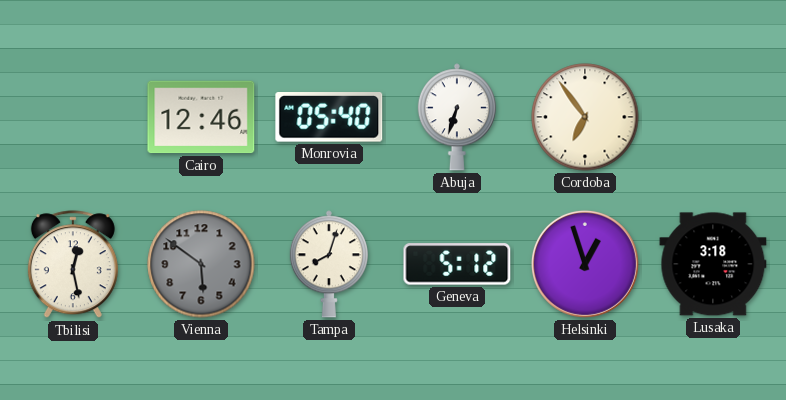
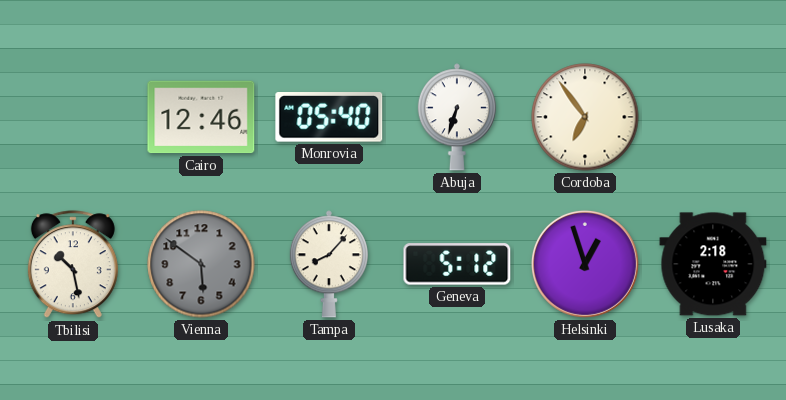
Tbilisi: 12:28 -> 10:28
Tampa: 8:03 -> 8:07
Lusaka: 3:18 -> 2:18
